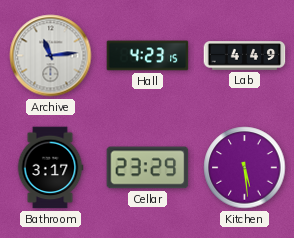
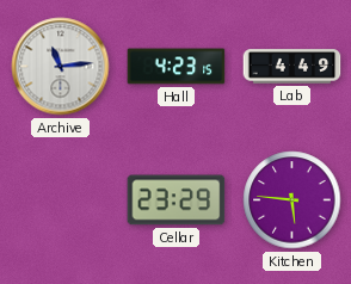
Bathroom: 3:17 -> none
Kitchen: 5:29 -> 5:46
